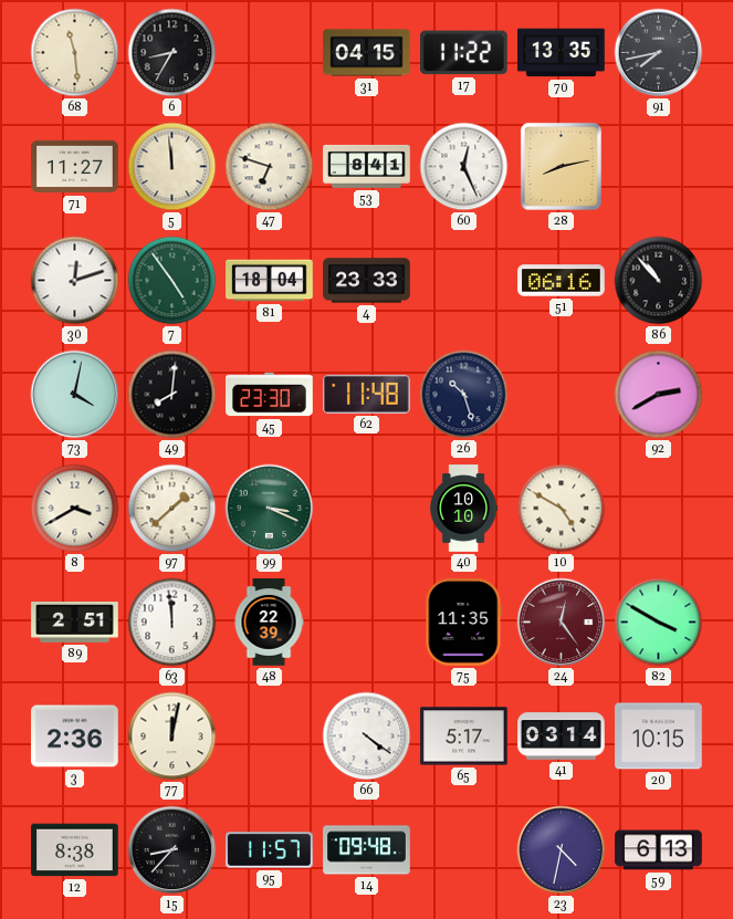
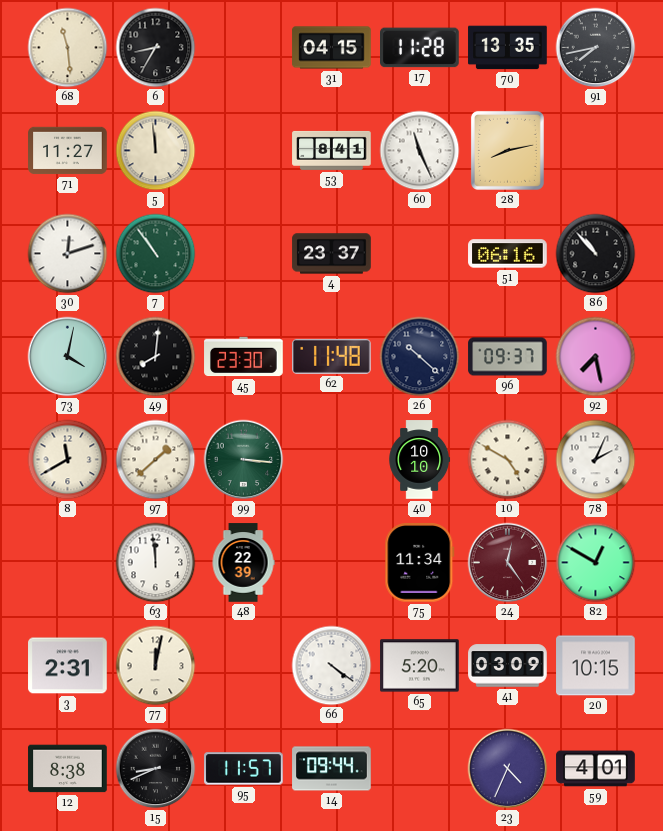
17: 11:22 -> 11:28
47: 6:48 -> none
60: 12:26 -> 11:26
7: 4:54 -> 10:54
81: 18:04 -> none
4: 23:33 -> 23:37
26: 10:27 -> 10:22
96: none -> 09:37
92: 2:40 -> 7:28
8: 3:40 -> 11:40
99: 3:19 -> 3:16
78: none -> 2:04
89: 2:51 -> none
75: 11:35 -> 11:34
82: 3:50 -> 12:50
3: 2:36 -> 2:31
65: 5:17 -> 5:20
41: 03:14 -> 03:09
15: 8:37 -> 8:41
14: 09:48 -> 09:44
23: 4:32 -> 4:34
59: 6:13 -> 4:01
